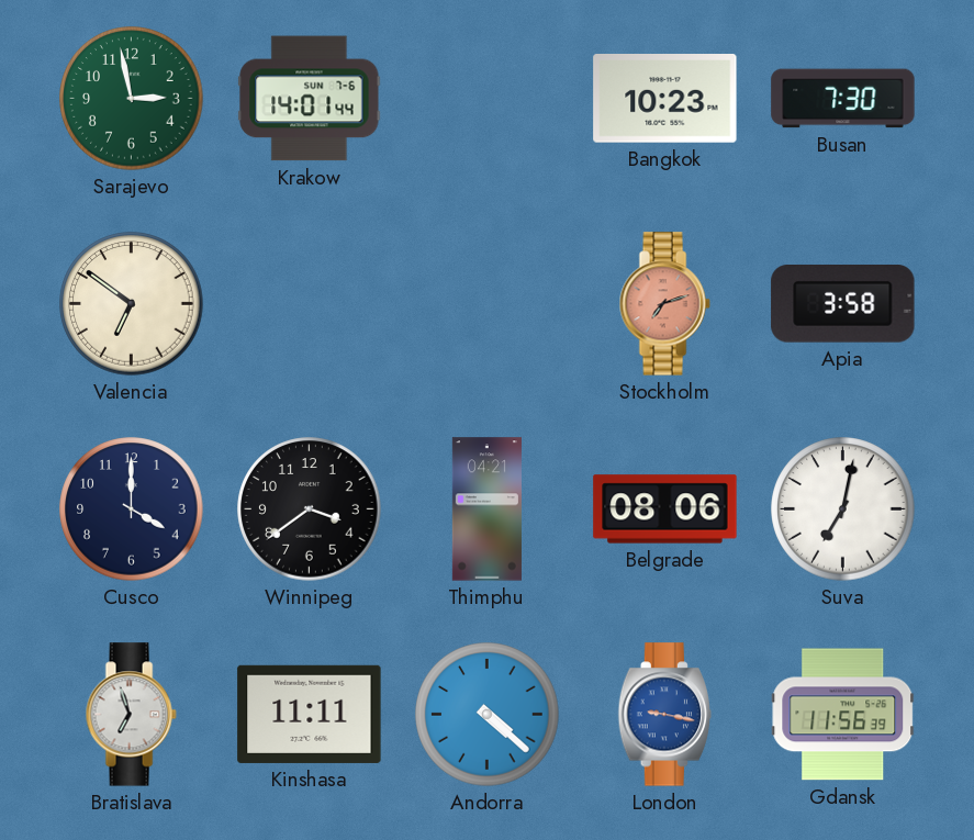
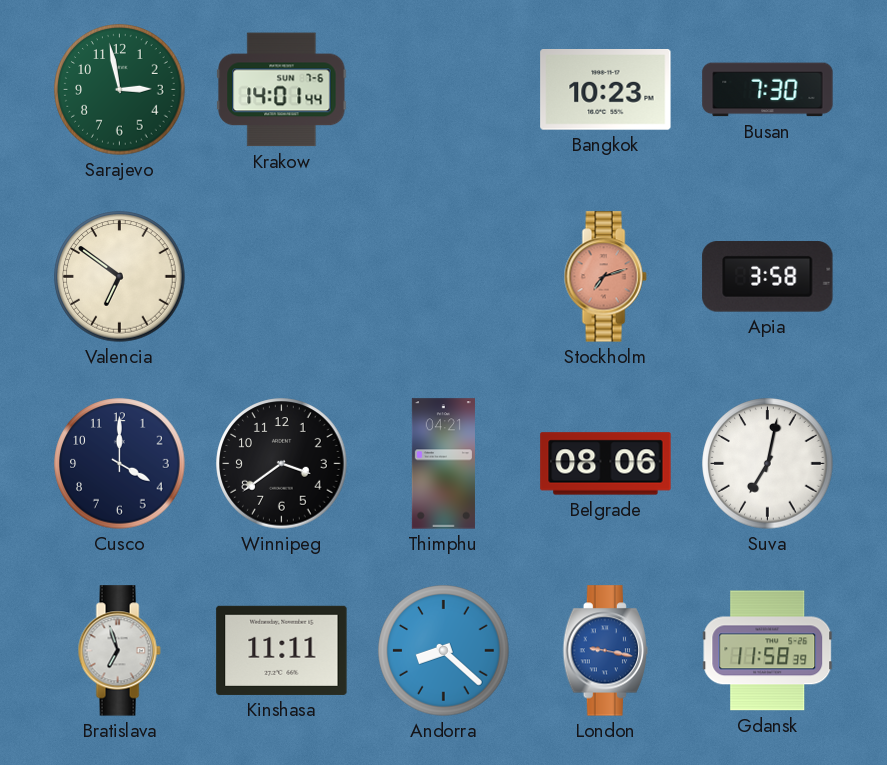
Andorra: 4:22 -> 8:22
Gdansk: 11:56 -> 11:58
